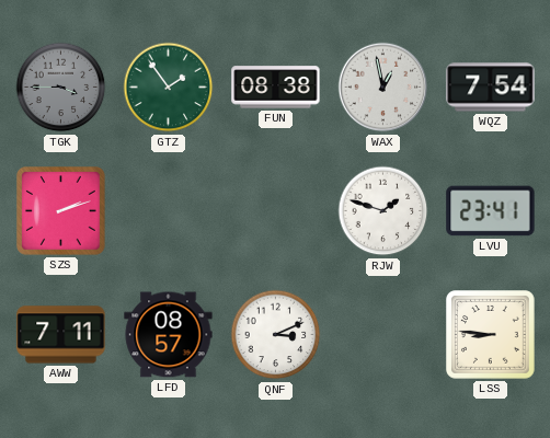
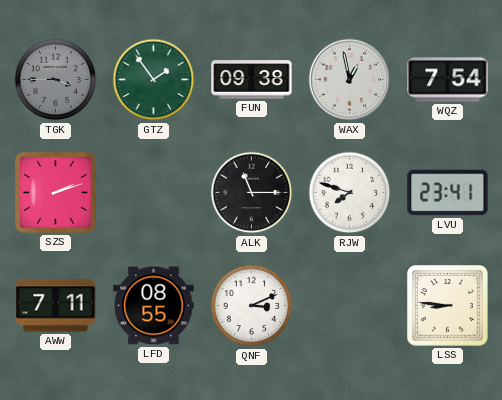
FUN: 08:38 -> 09:38
ALK: none -> 11:15
RJW: 1:48 -> 7:48
LFD: 08:57 -> 08:55
